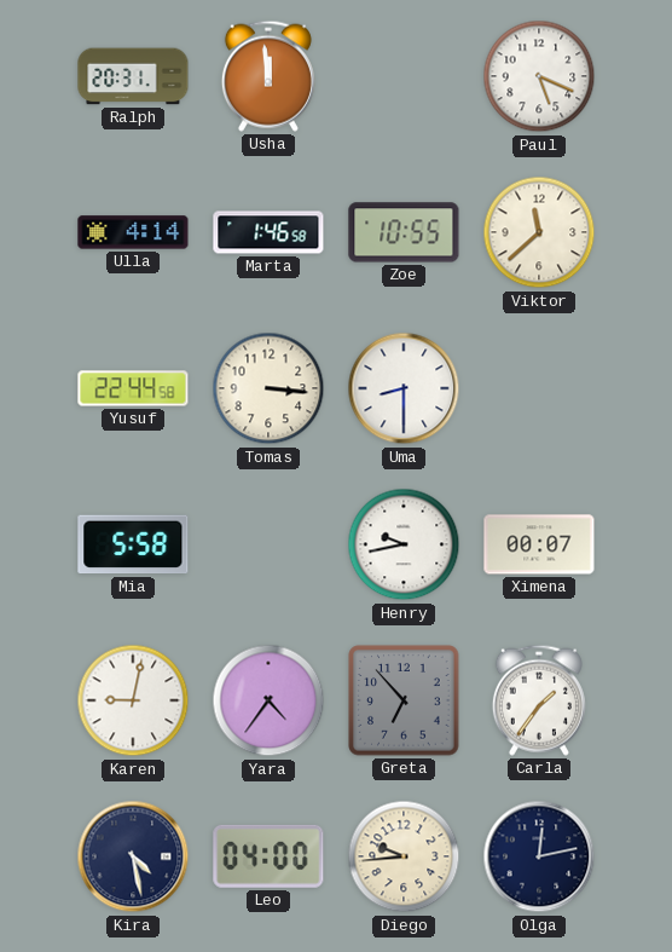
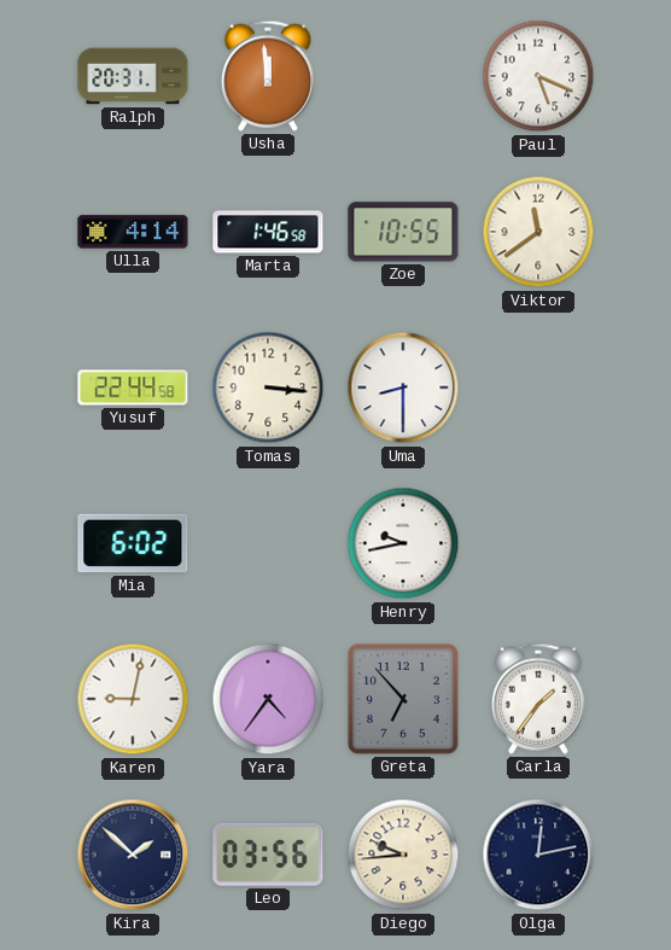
Viktor: 11:38 -> 11:39
Mia: 5:58 -> 6:02
Ximena: 00:07 -> none
Kira: 4:28 -> 1:52
Leo: 04:00 -> 03:56
